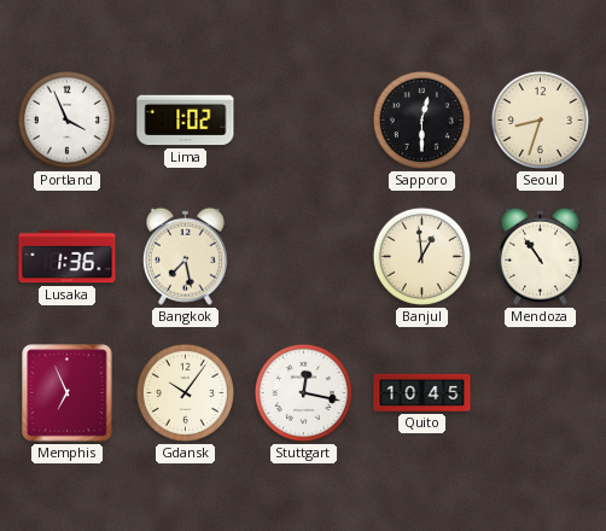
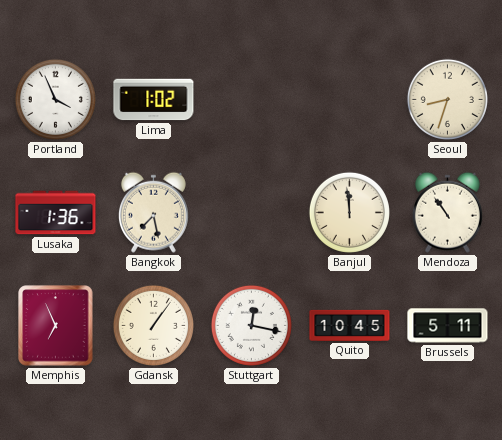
Sapporo: 12:30 -> none
Banjul: 12:59 -> 11:59
Gdansk: 10:06 -> 1:06
Brussels: none -> 5:11
